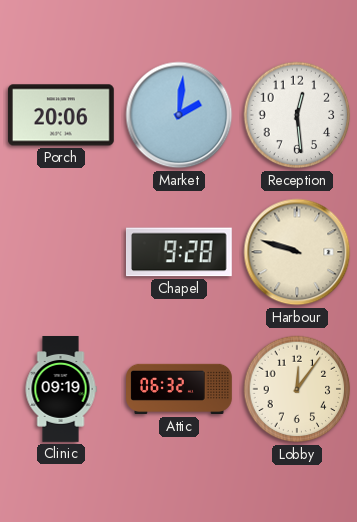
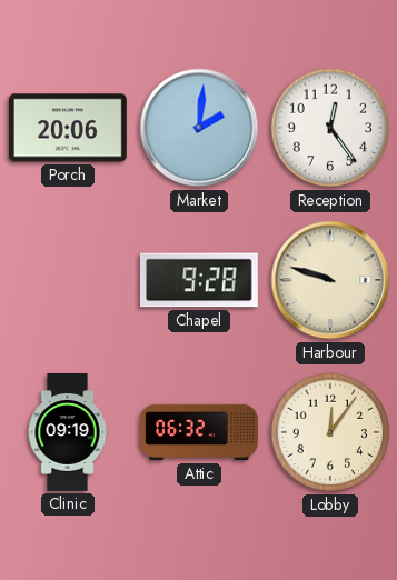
Reception: 12:29 -> 12:24
